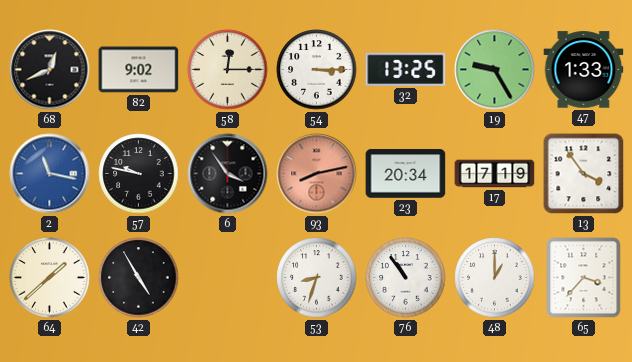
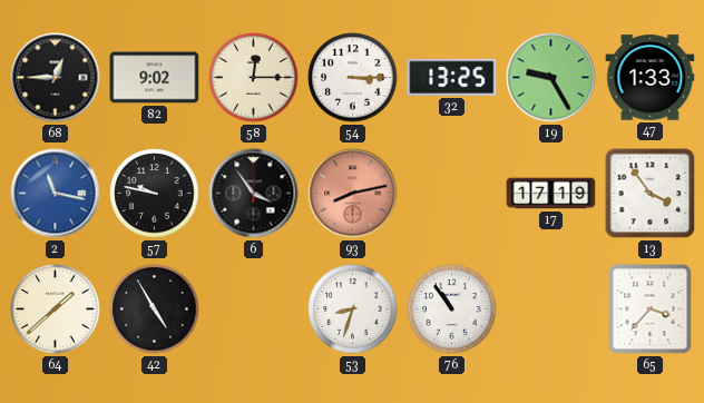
68: 12:41 -> 12:45
23: 20:34 -> none
48: 1:00 -> none
